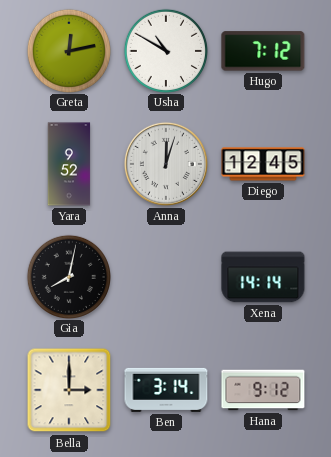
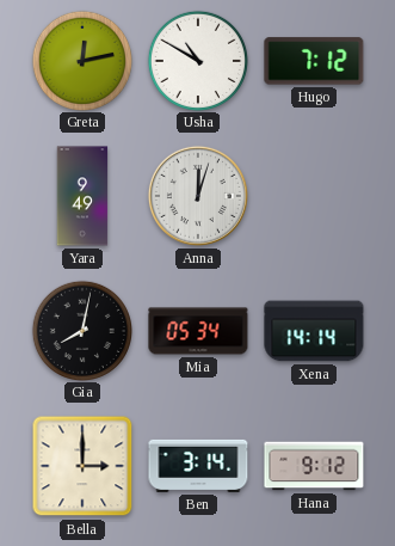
Yara: 9:52 -> 9:49
Diego: 12:45 -> none
Mia: none -> 05:34
